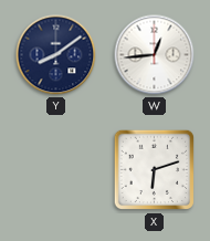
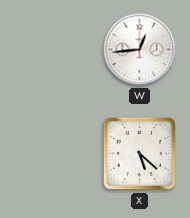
Y: 8:09 -> none
X: 6:12 -> 5:22
